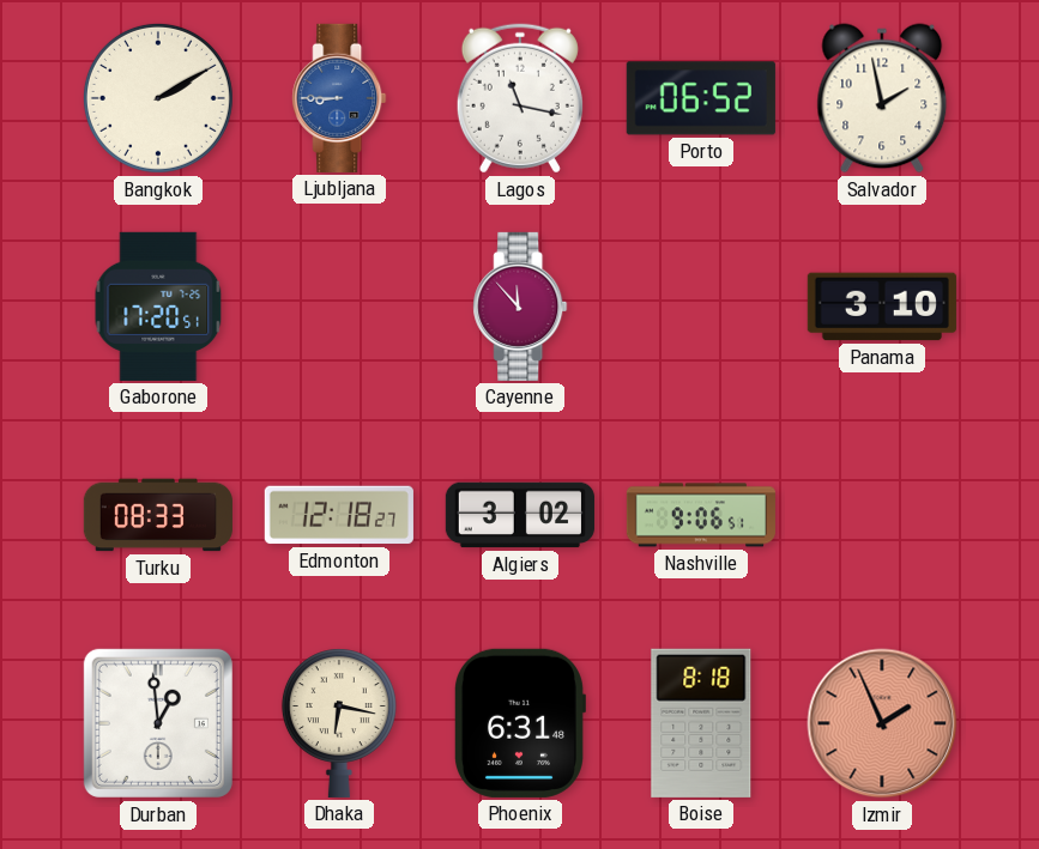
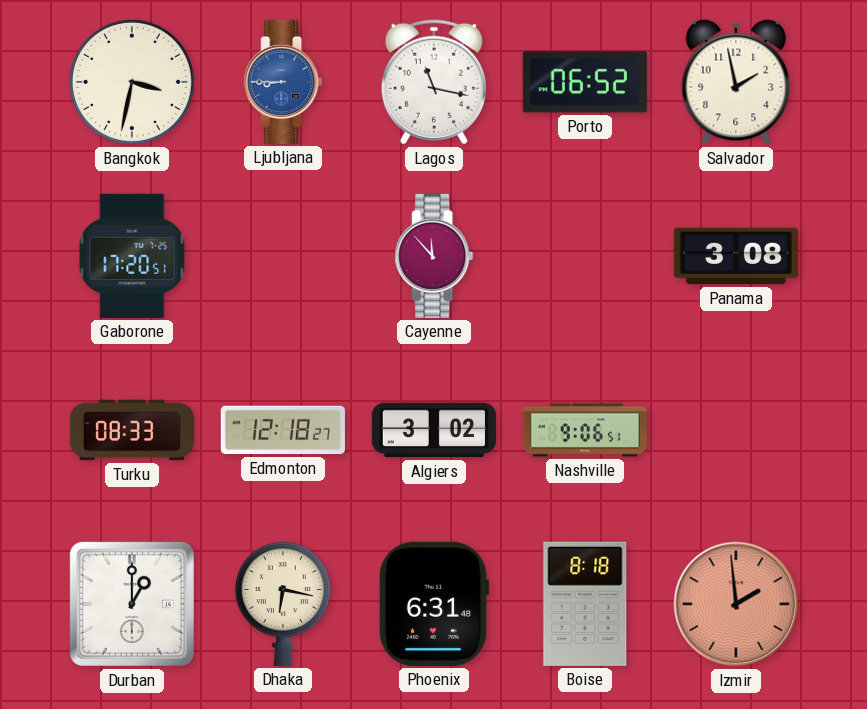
Bangkok: 2:10 -> 3:32
Panama: 3:10 -> 3:08
Durban: 12:59 -> 1:00
Izmir: 1:56 -> 1:59
